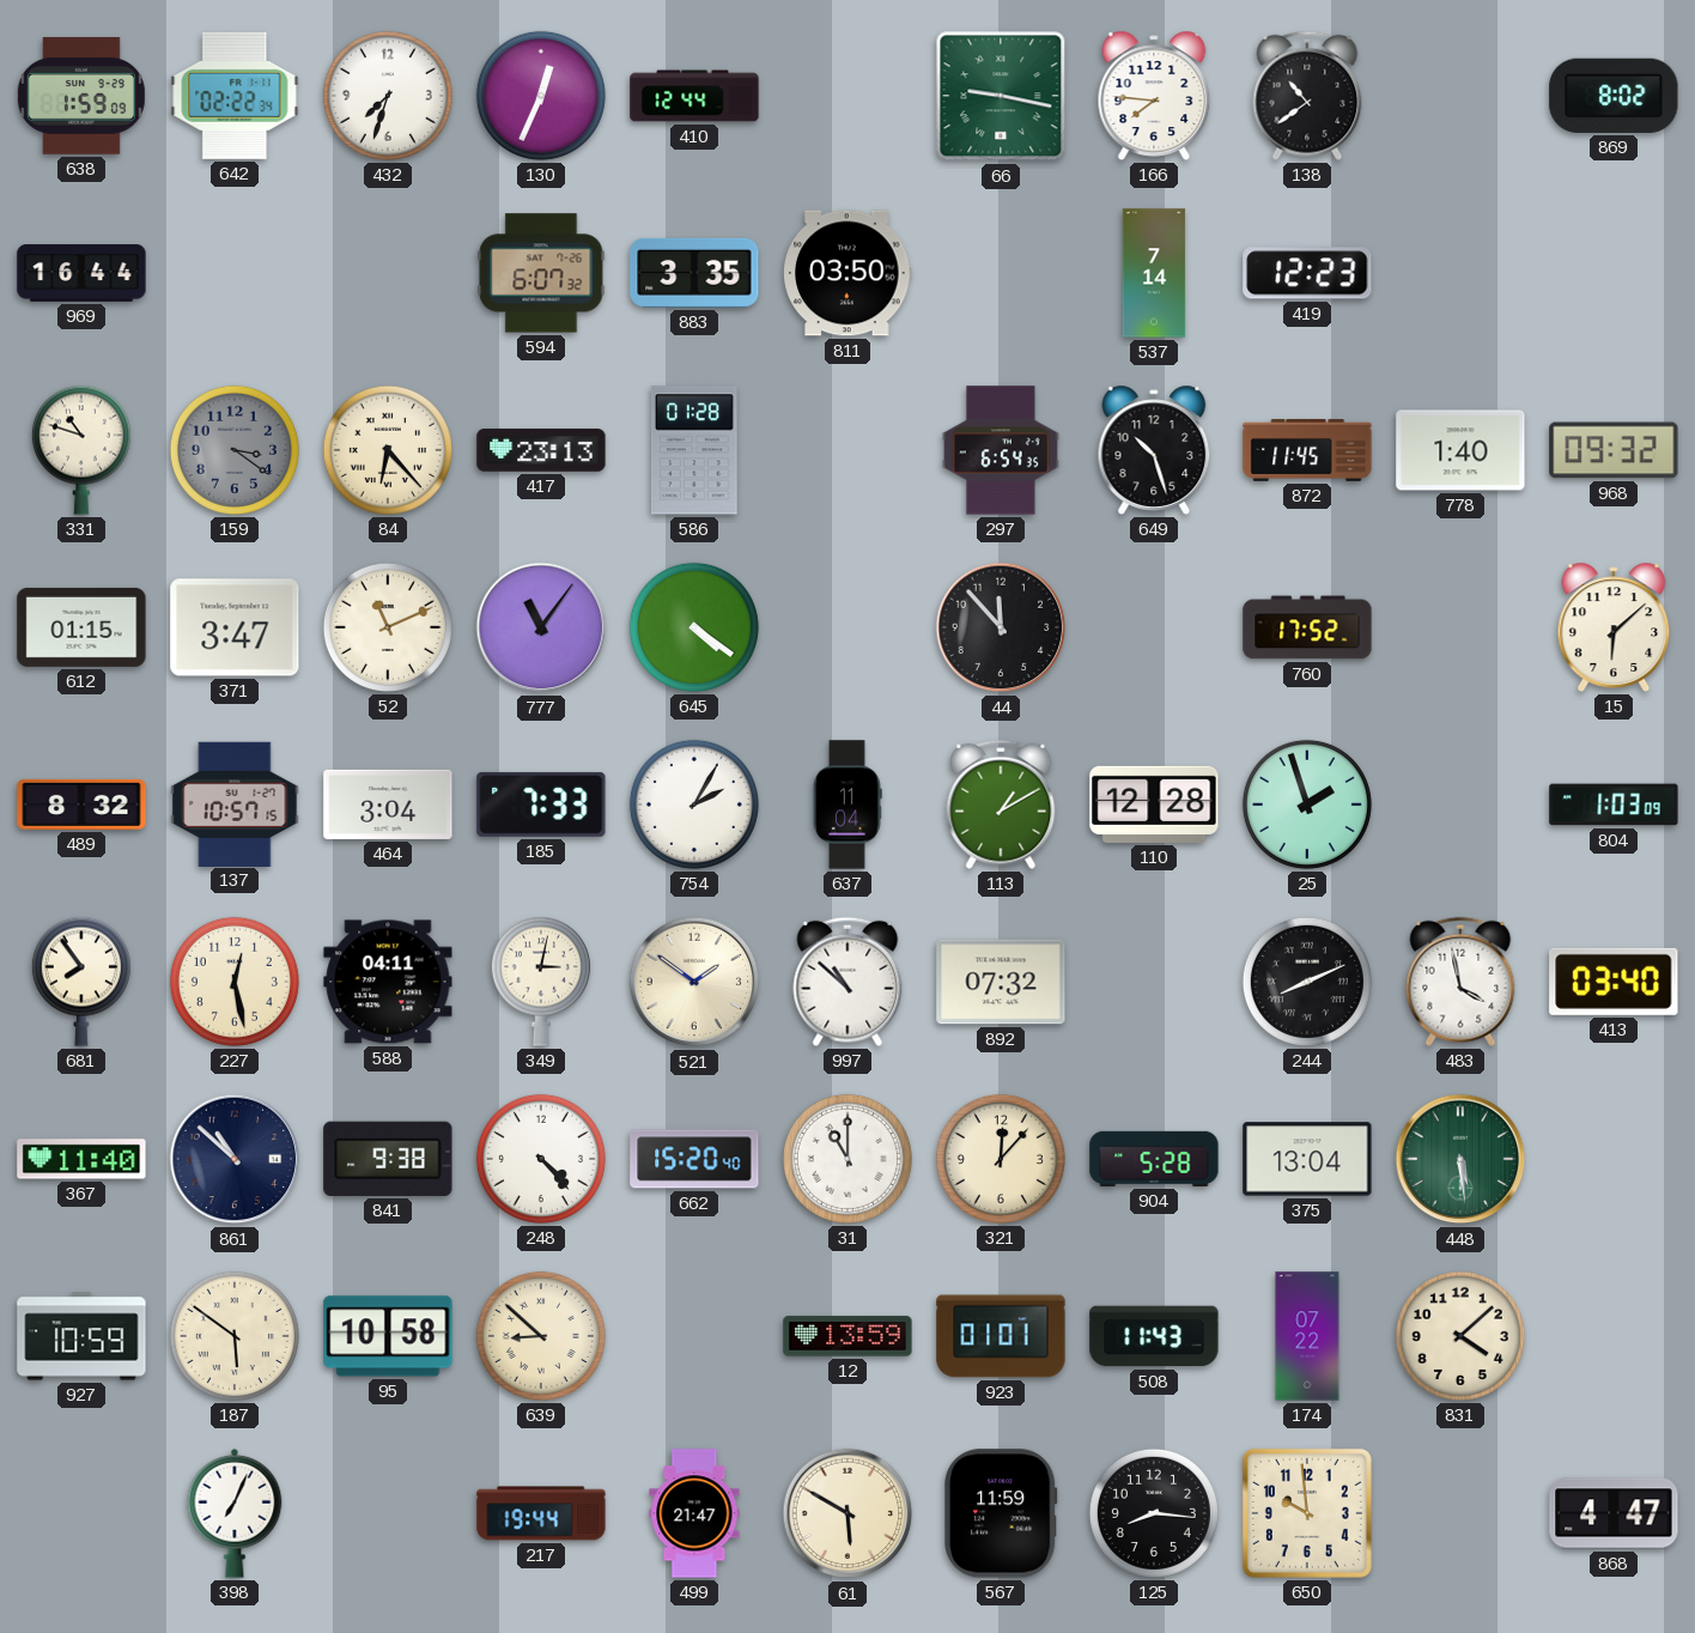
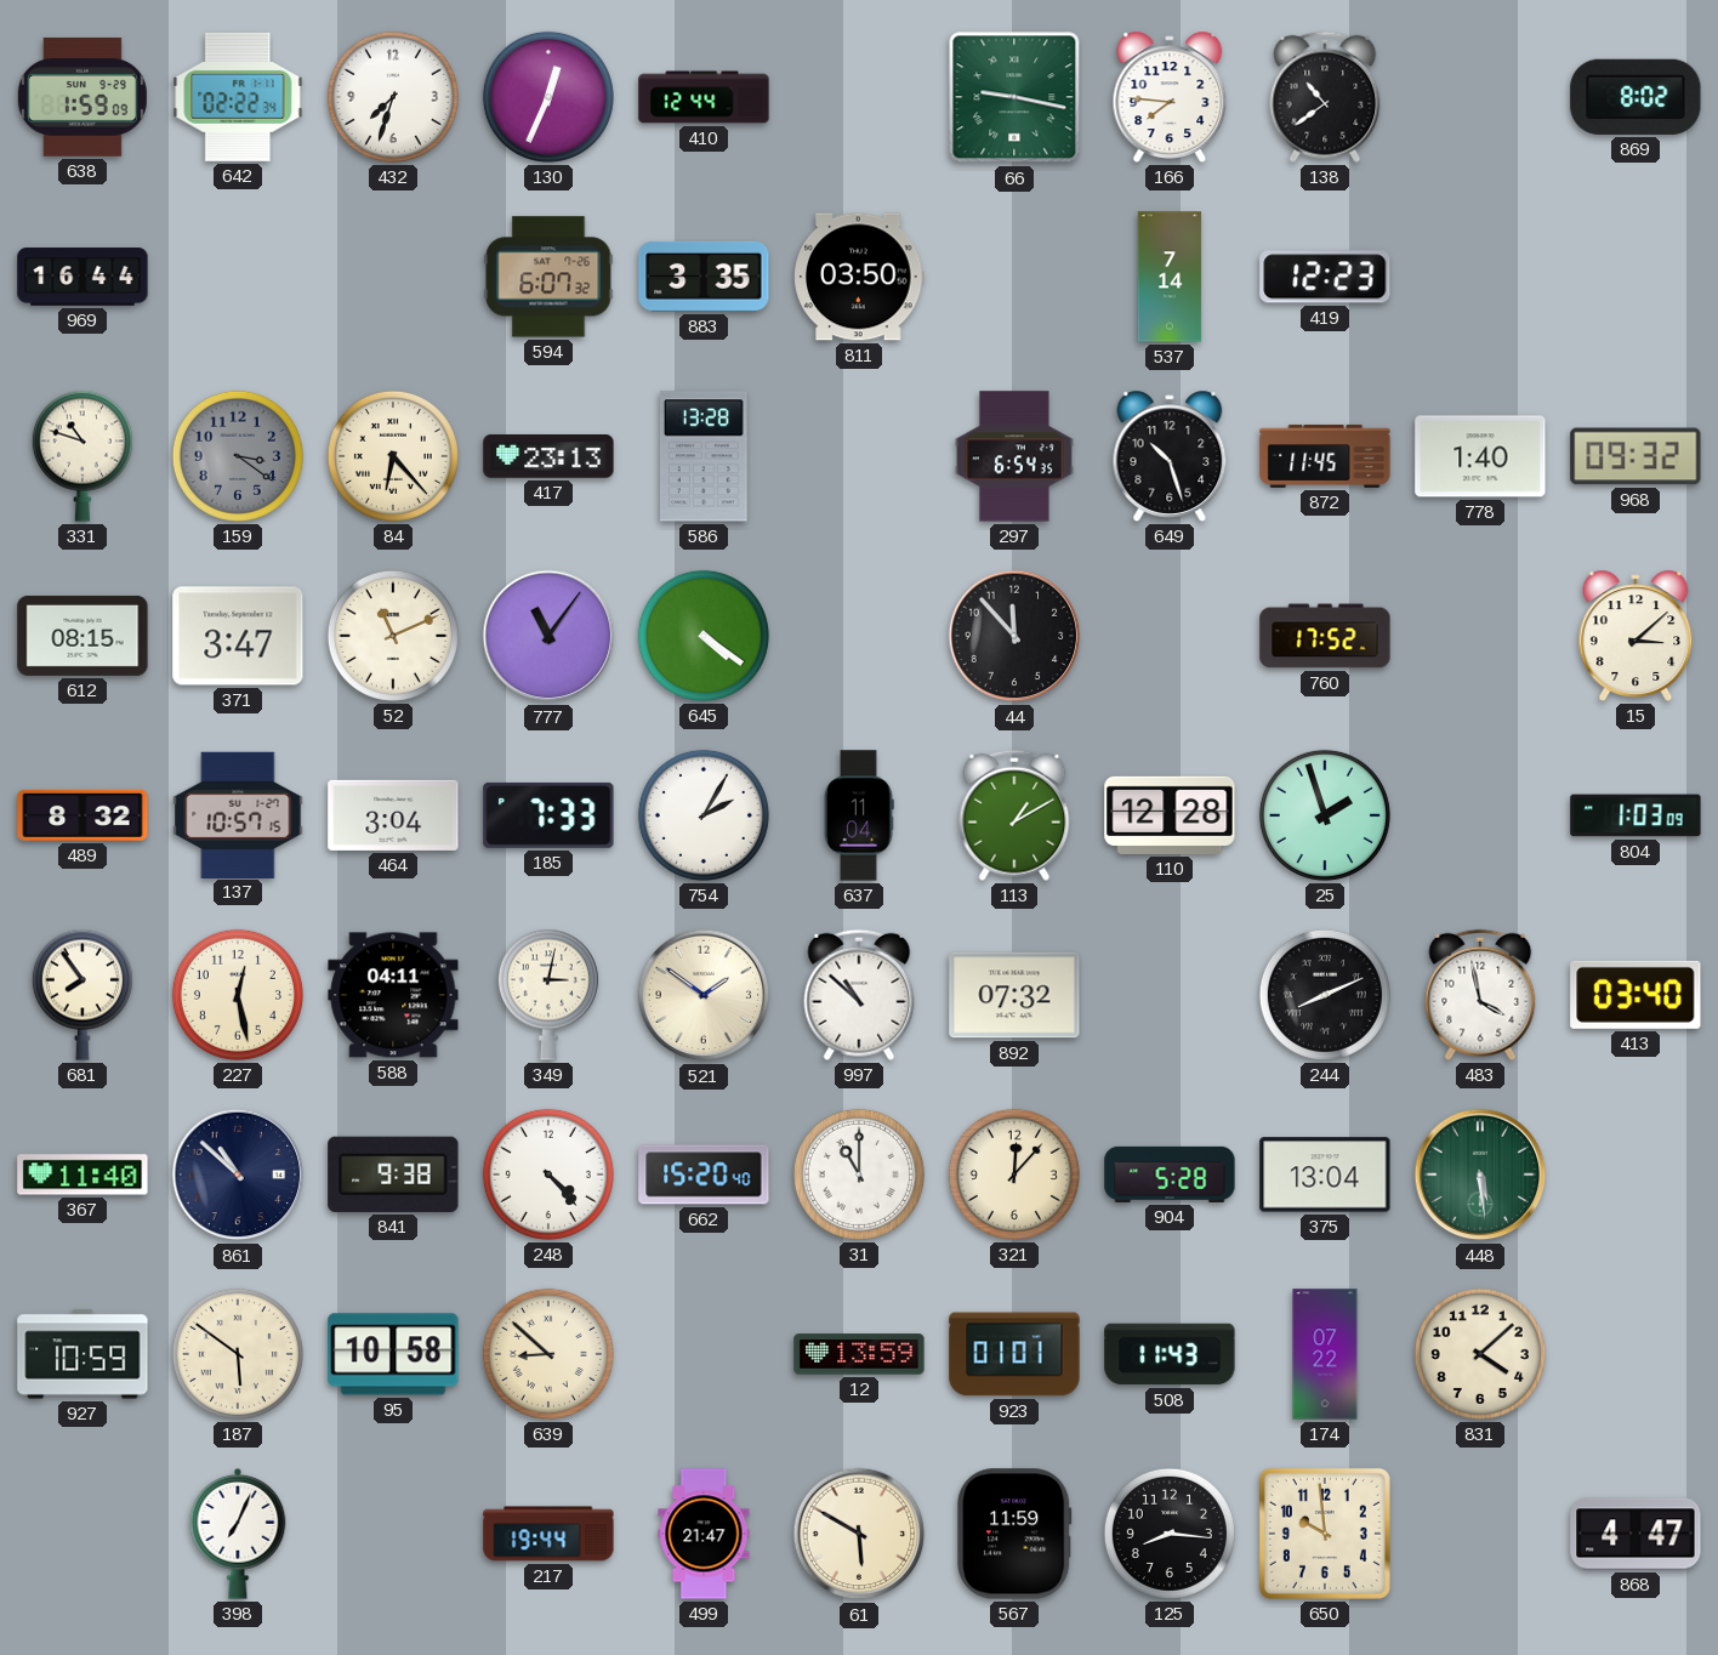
586: 01:28 -> 13:28
612: 01:15 -> 08:15
15: 6:08 -> 3:08
